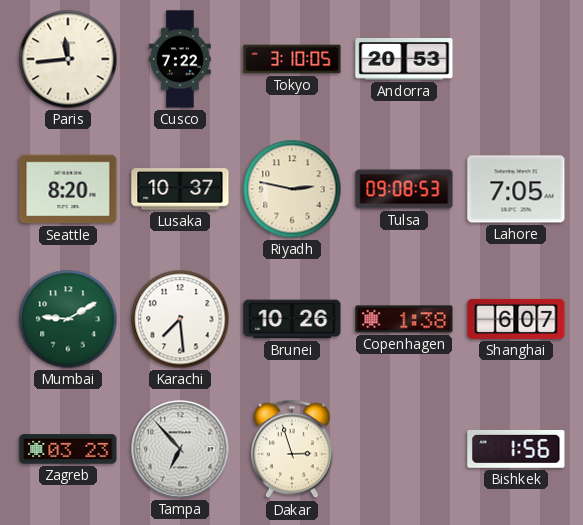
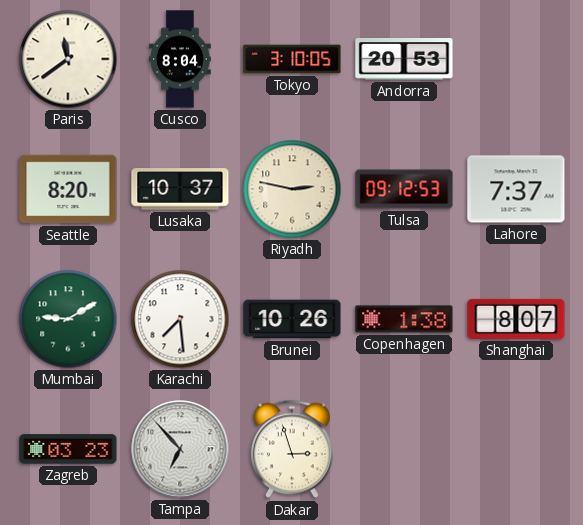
Paris: 11:44 -> 11:39
Cusco: 7:22 -> 8:04
Tulsa: 09:08 -> 09:12
Lahore: 7:05 -> 7:37
Shanghai: 6:07 -> 8:07
Bishkek: 1:56 -> none
